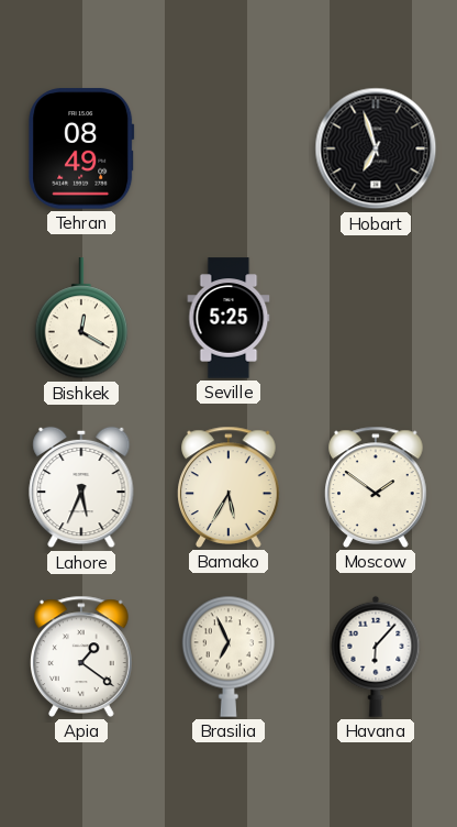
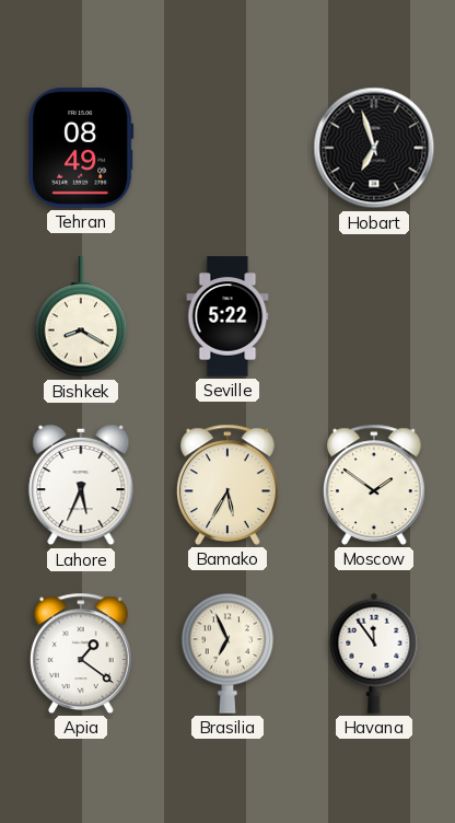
Bishkek: 12:20 -> 8:20
Seville: 5:25 -> 5:22
Havana: 6:07 -> 11:54
